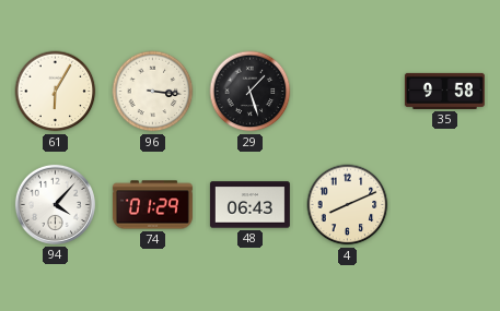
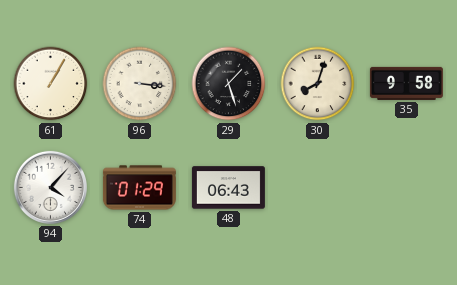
61: 6:05 -> 1:05
30: none -> 8:03
4: 8:11 -> none
